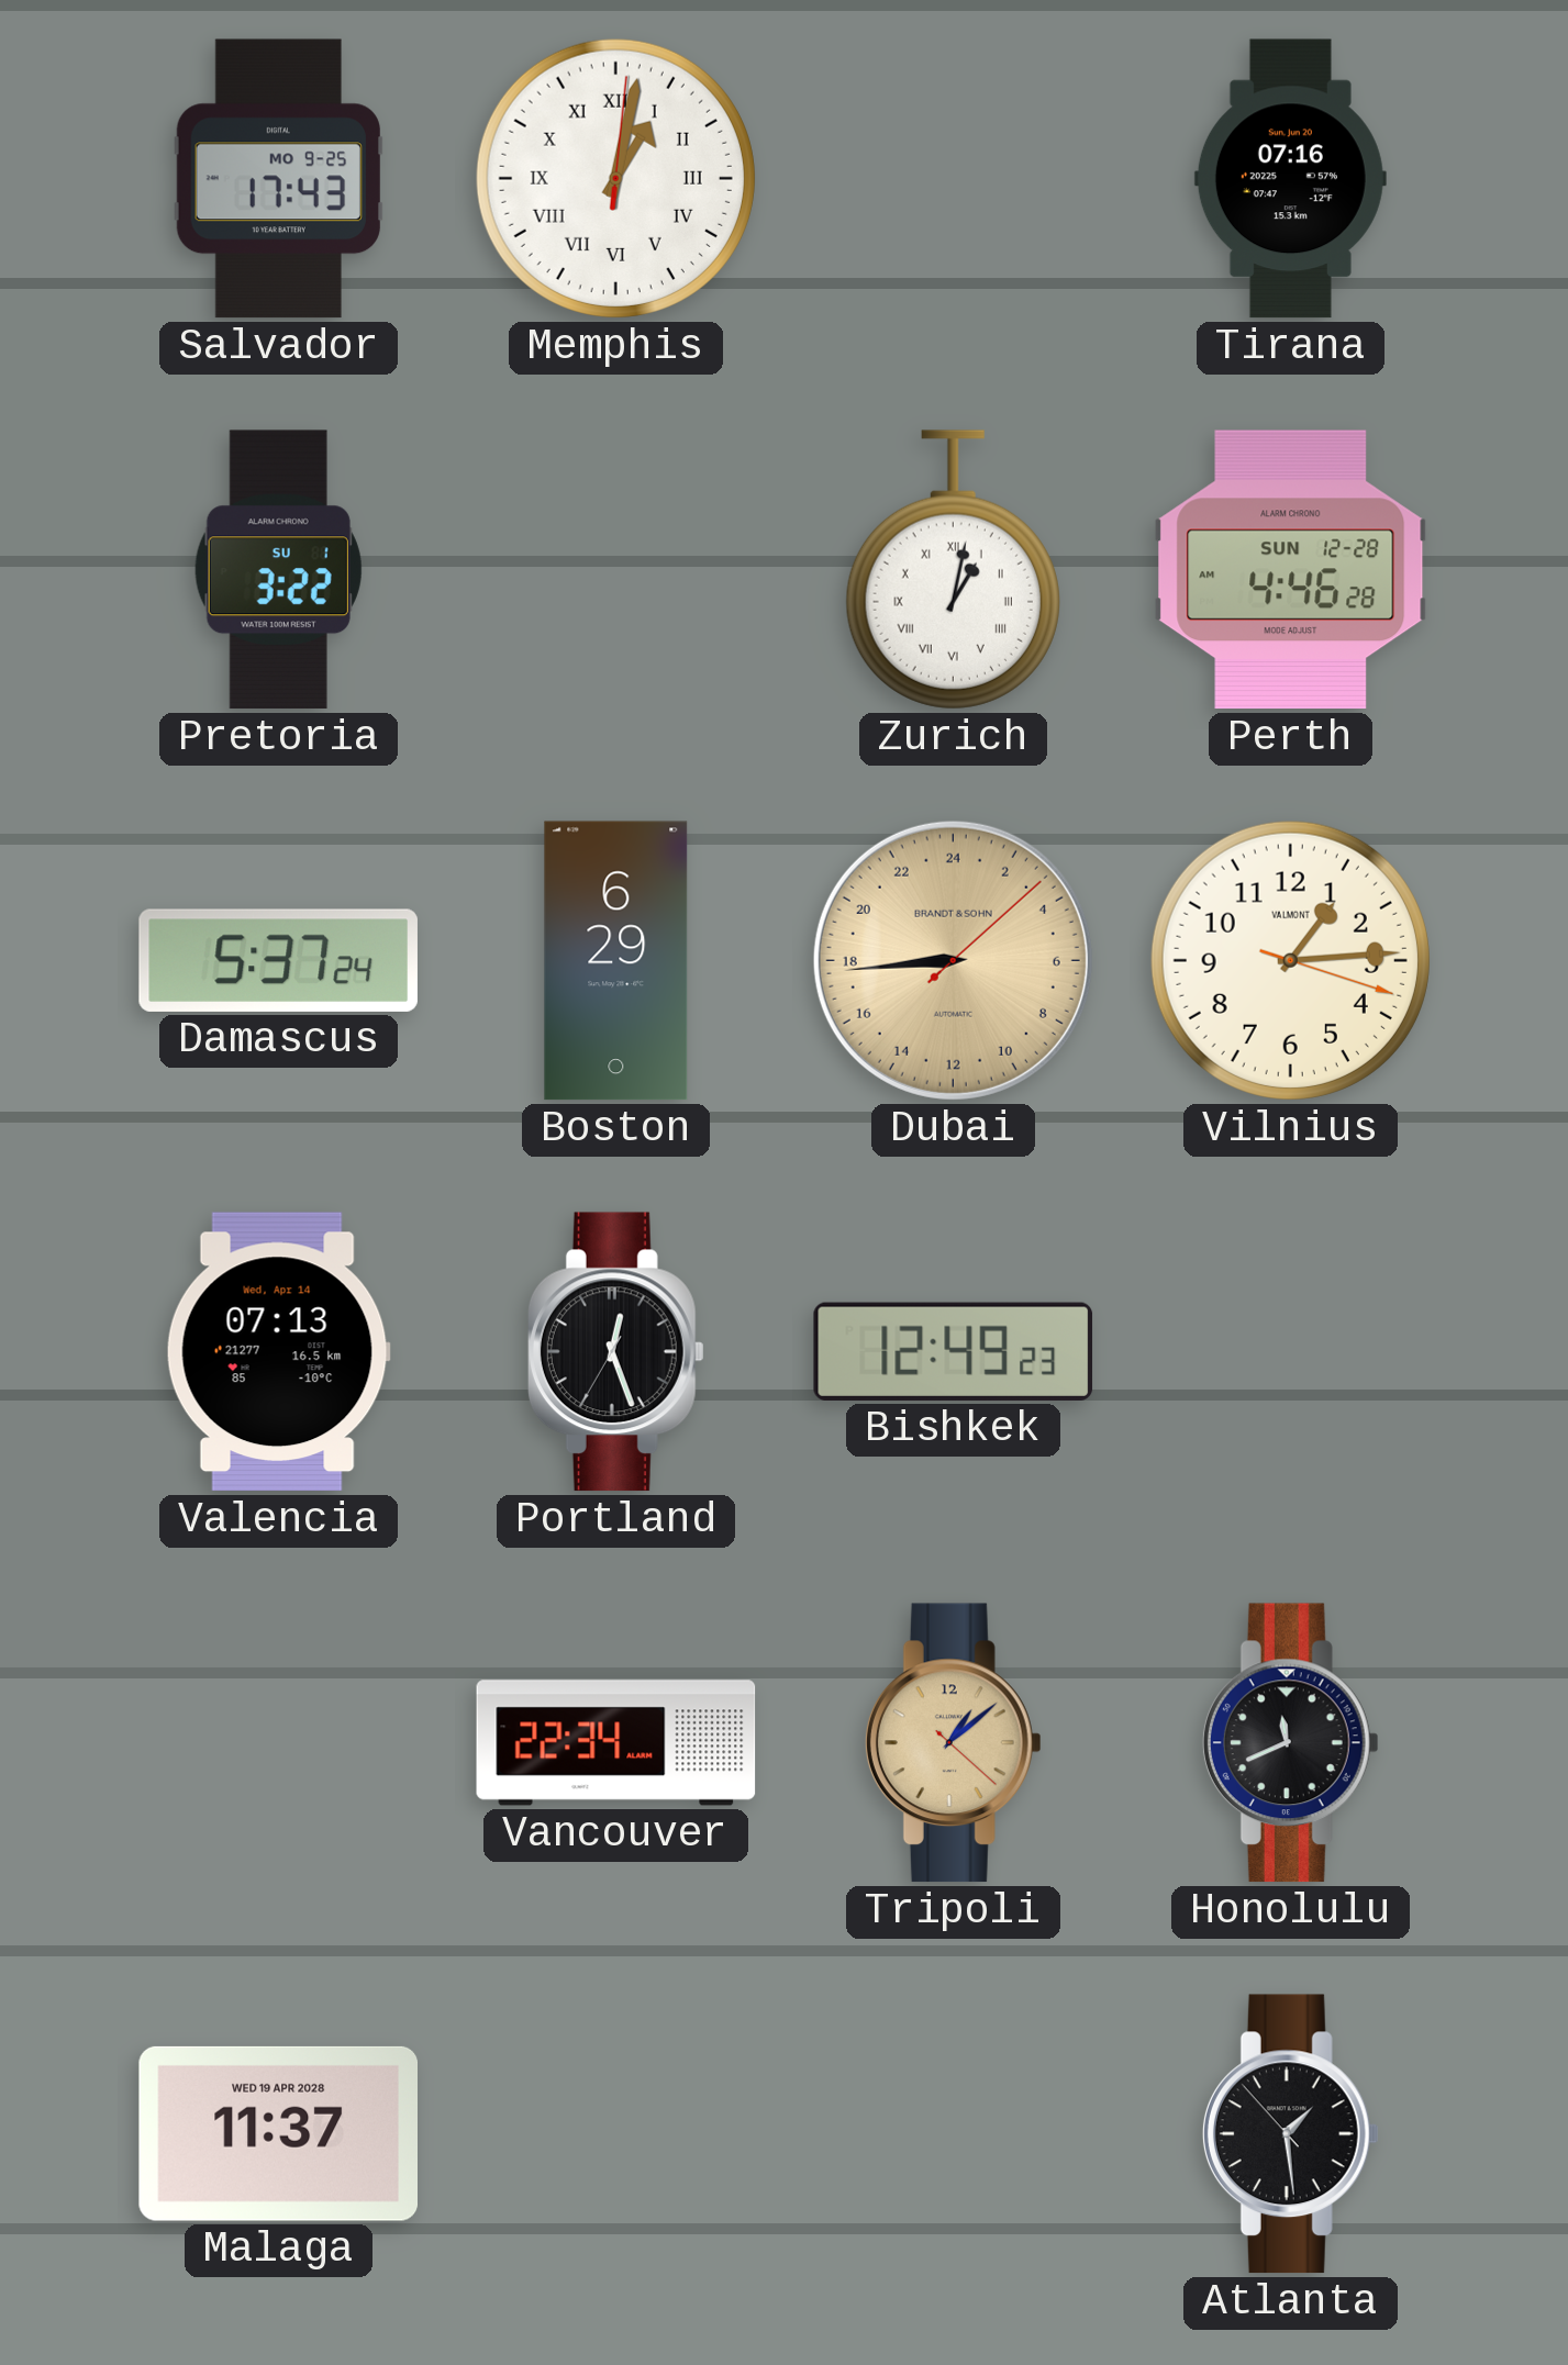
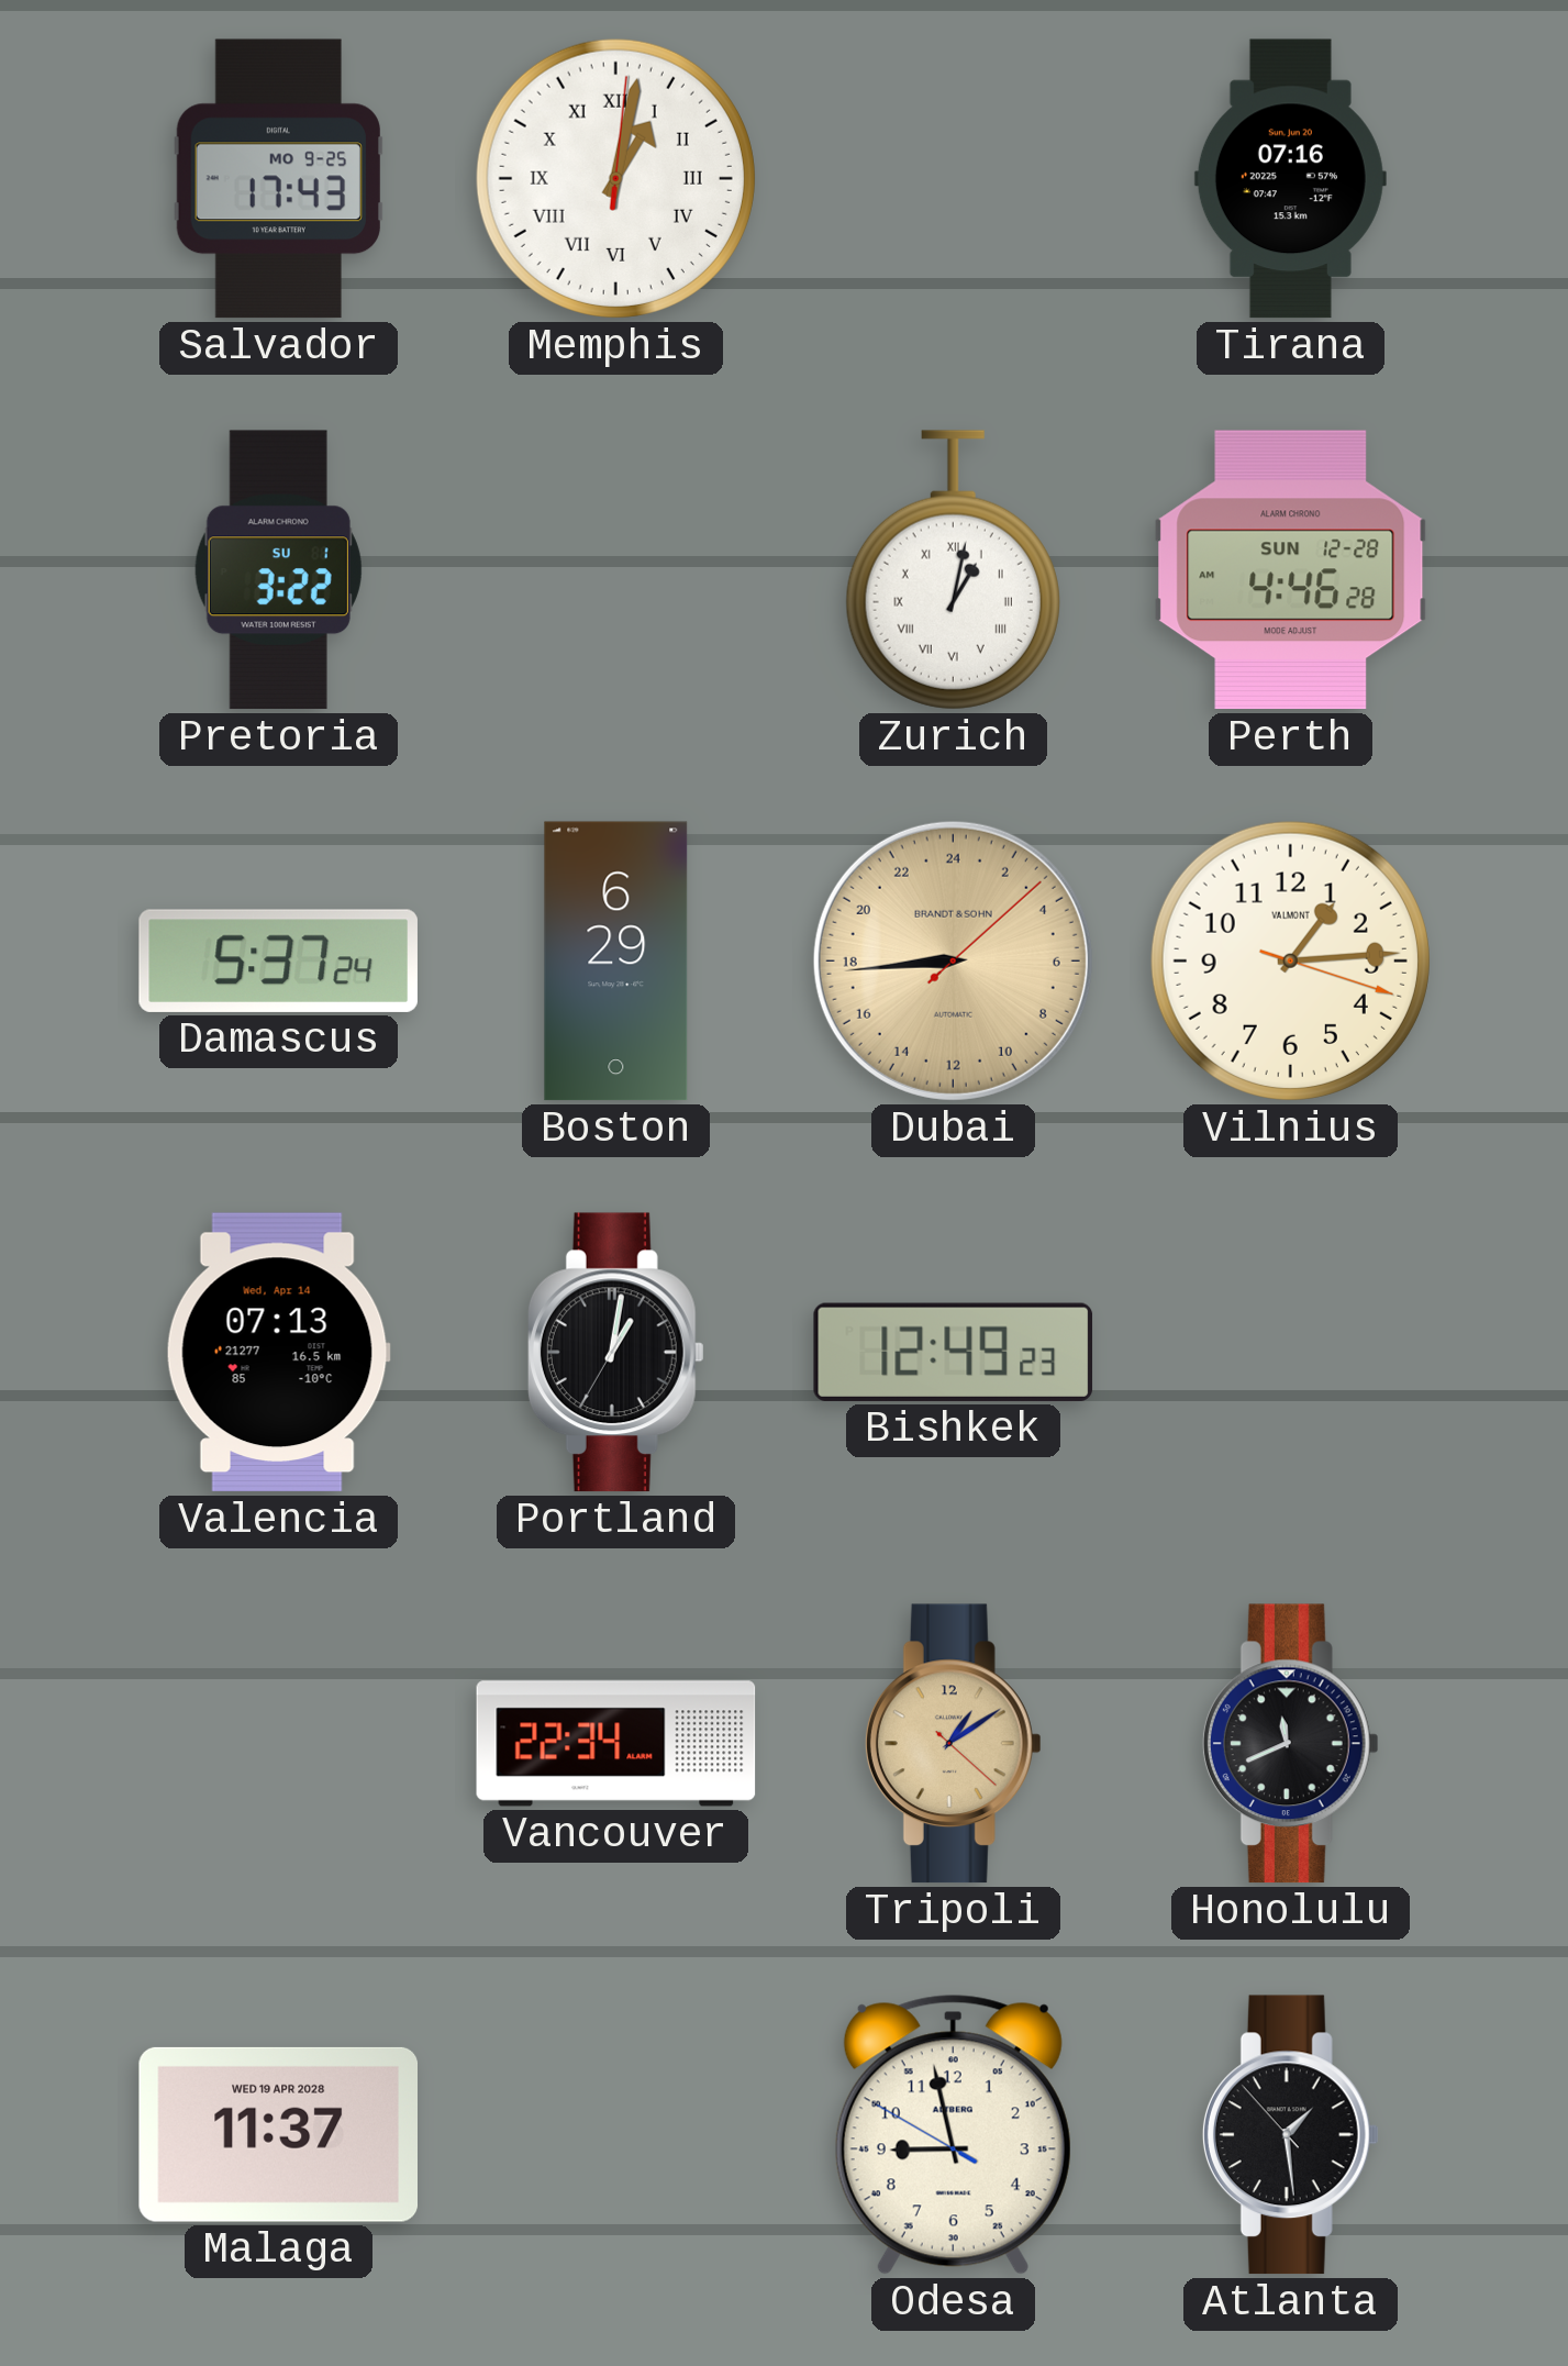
Portland: 12:26 -> 1:01
Tripoli: 1:08 -> 1:09
Odesa: none -> 8:57
